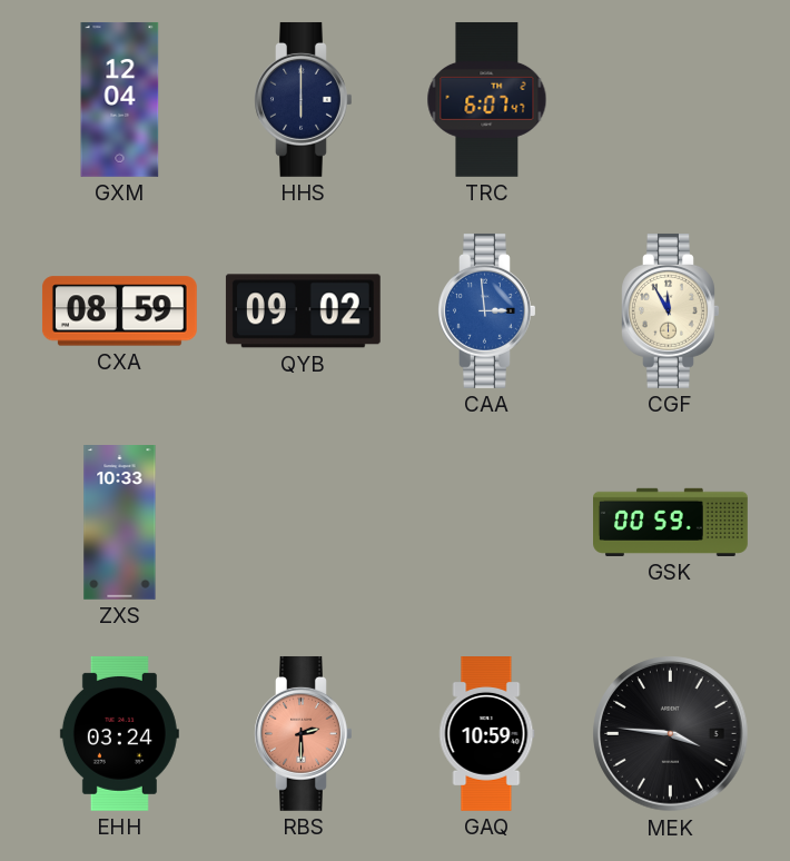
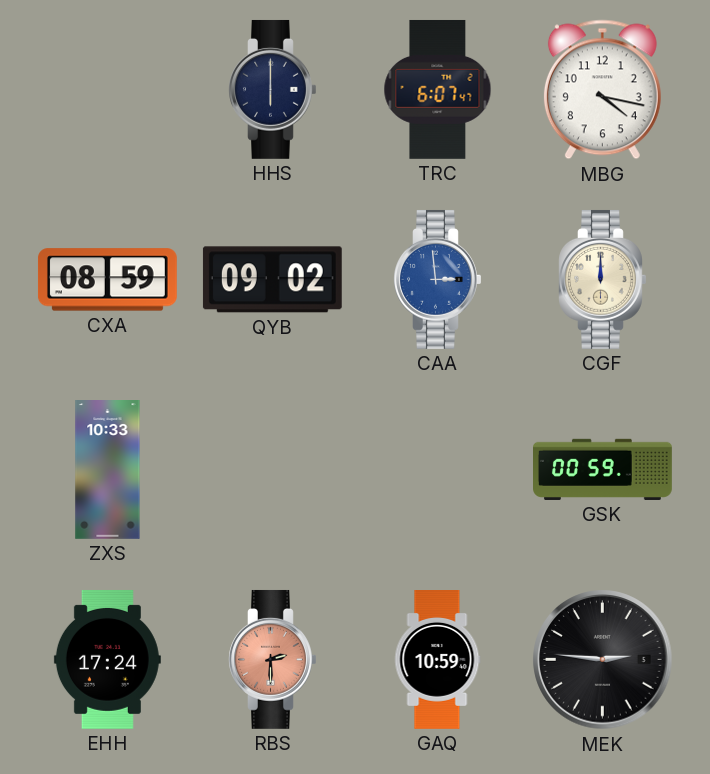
GXM: 12:04 -> none
MBG: none -> 4:17
CGF: 11:55 -> 12:00
EHH: 03:24 -> 17:24
MEK: 3:46 -> 2:46
